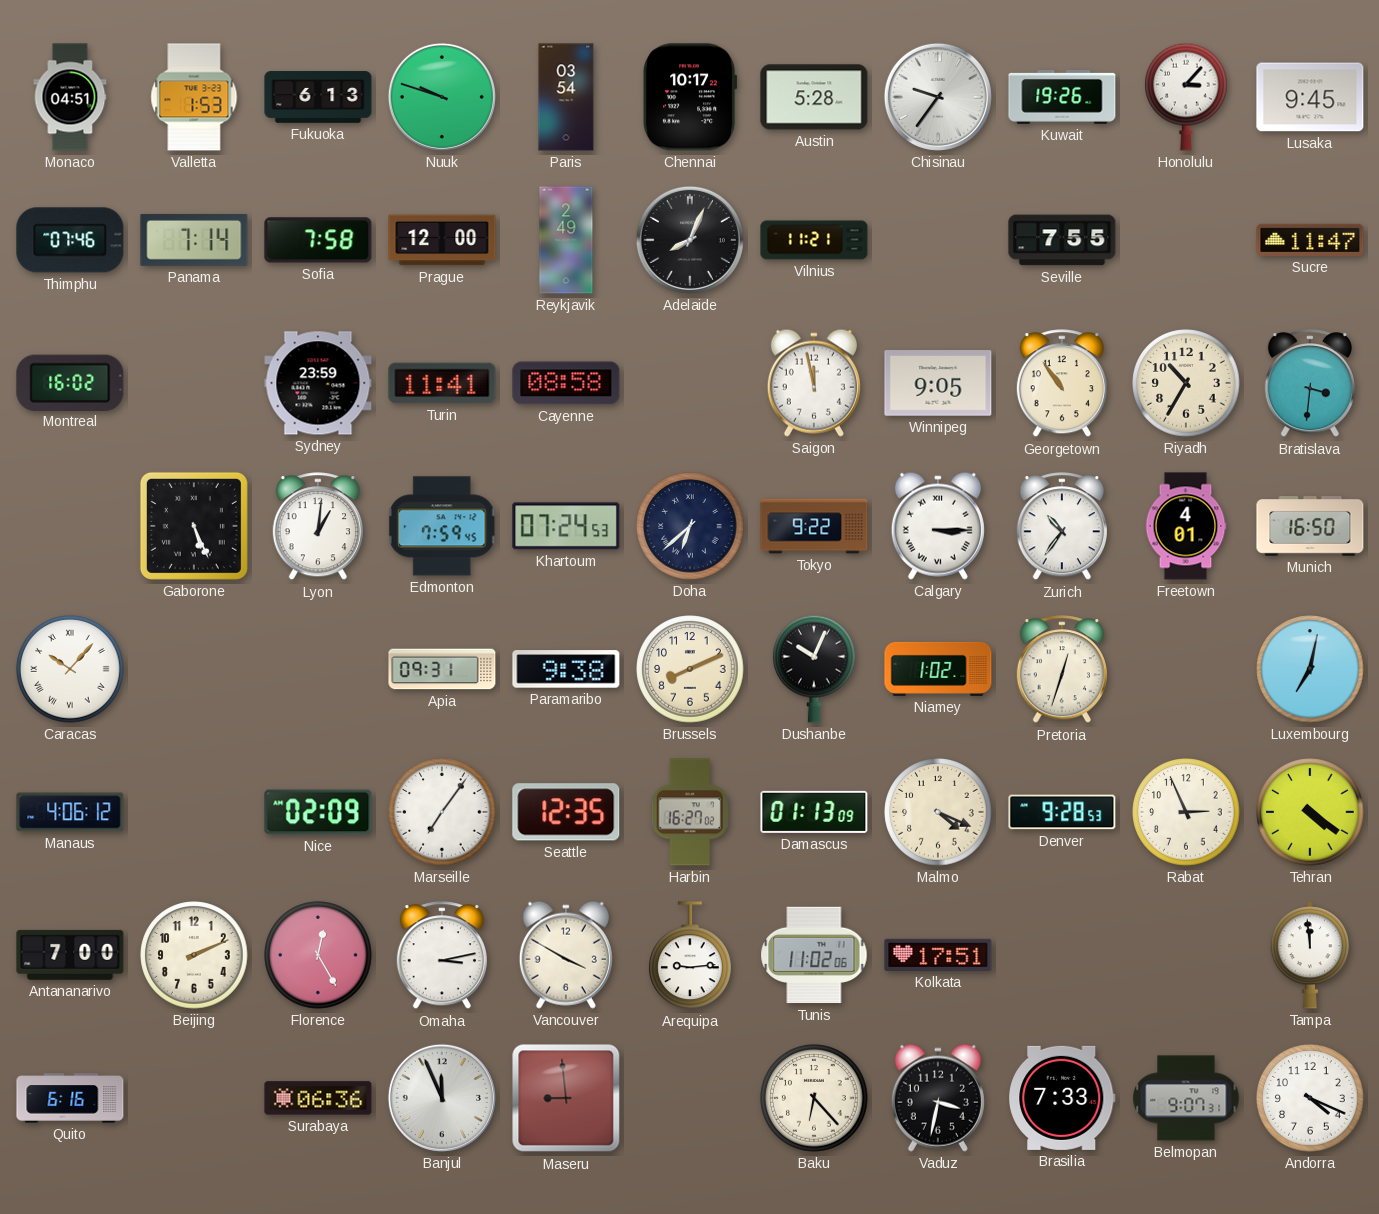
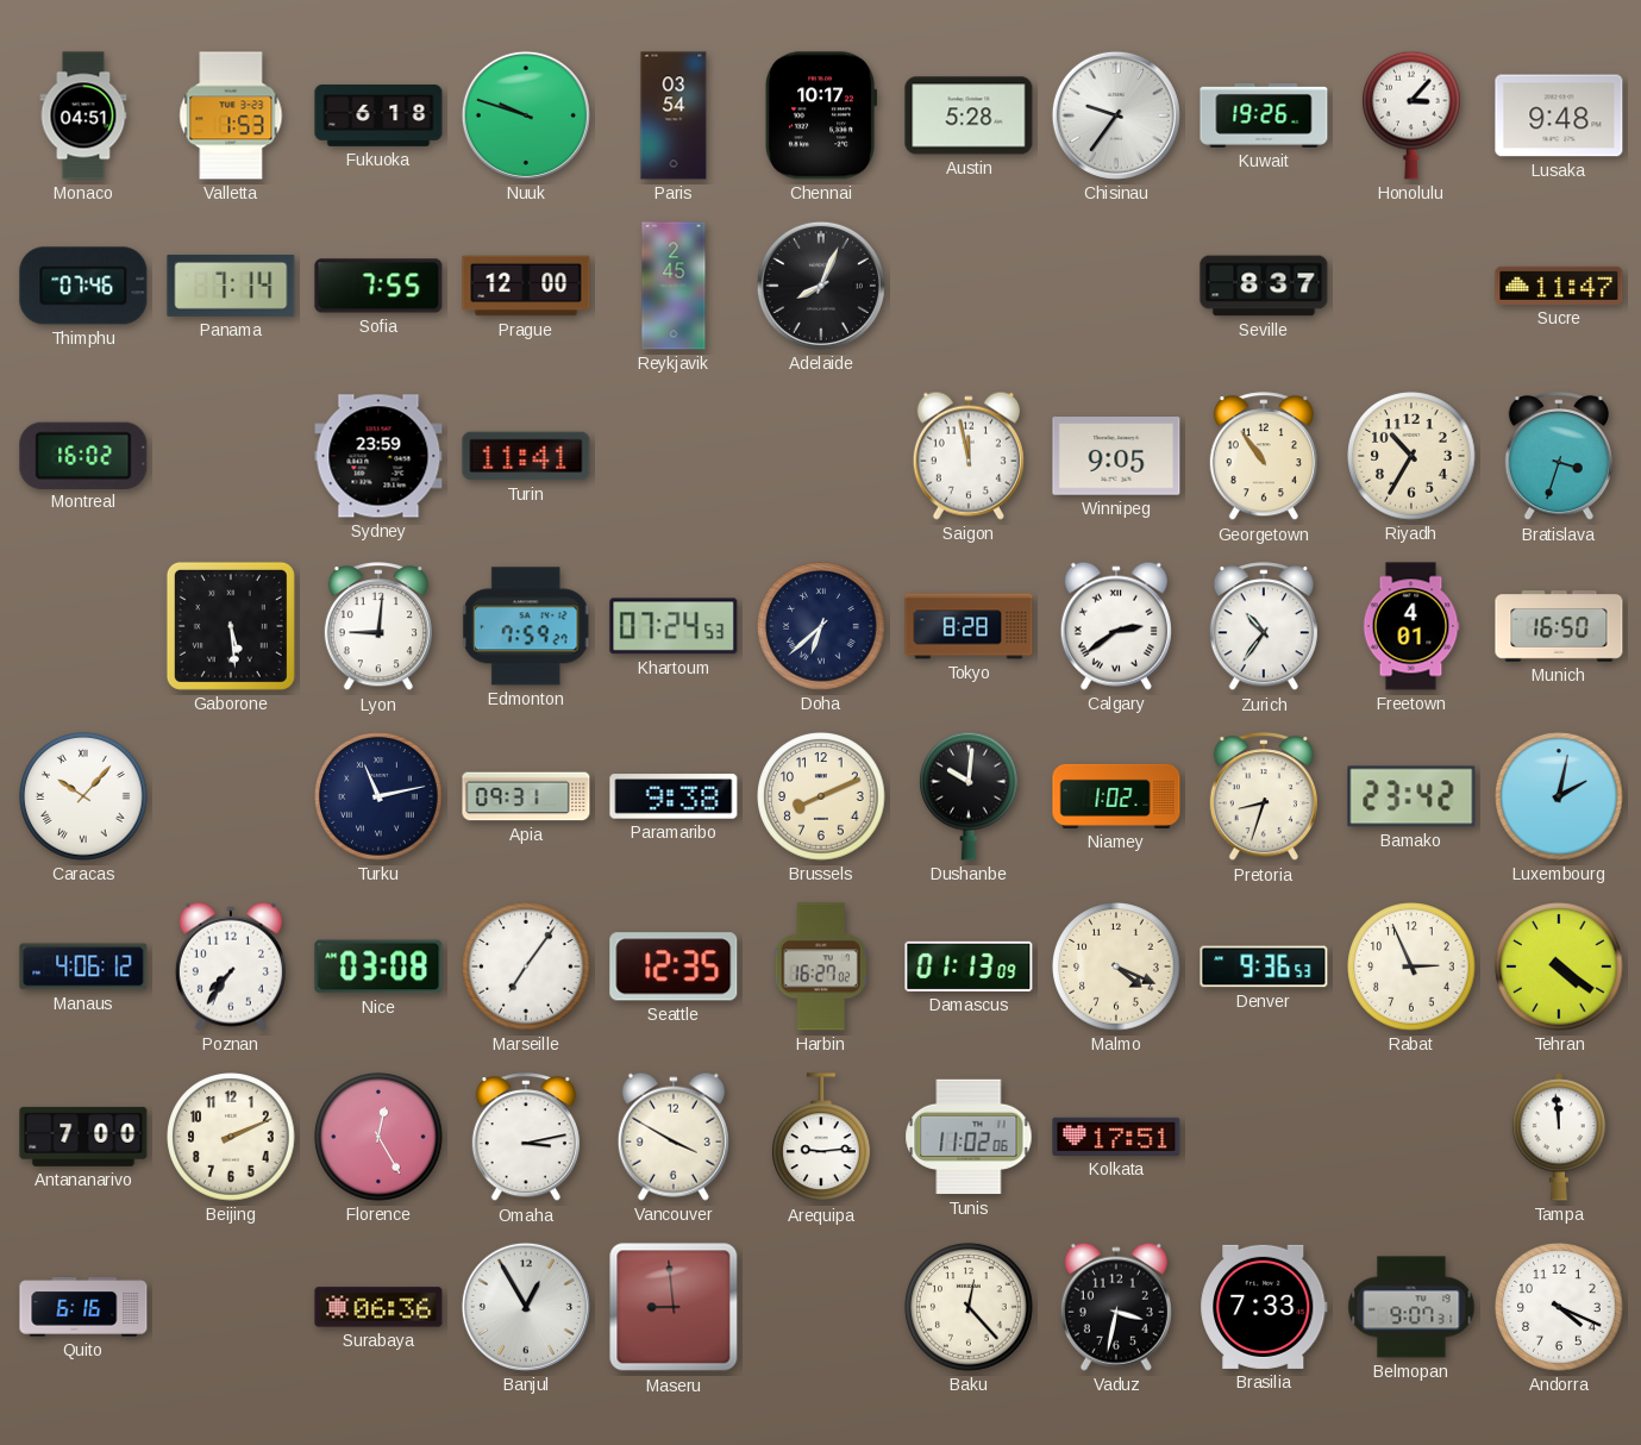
Fukuoka: 6:13 -> 6:18
Lusaka: 9:45 -> 9:48
Sofia: 7:58 -> 7:55
Reykjavik: 2:49 -> 2:45
Vilnius: 11:21 -> none
Seville: 7:55 -> 8:37
Cayenne: 08:58 -> none
Bratislava: 3:31 -> 3:33
Gaborone: 5:26 -> 5:29
Lyon: 1:01 -> 9:01
Edmonton: 7:59:45 -> 7:59:27
Tokyo: 9:22 -> 8:28
Calgary: 3:15 -> 2:39
Turku: none -> 11:13
Dushanbe: 10:04 -> 10:01
Pretoria: 12:33 -> 8:33
Bamako: none -> 23:42
Luxembourg: 7:02 -> 2:02
Poznan: none -> 7:36
Nice: 02:09 -> 03:08
Denver: 9:28 -> 9:36
Banjul: 11:56 -> 12:55
Baku: 6:23 -> 12:23
